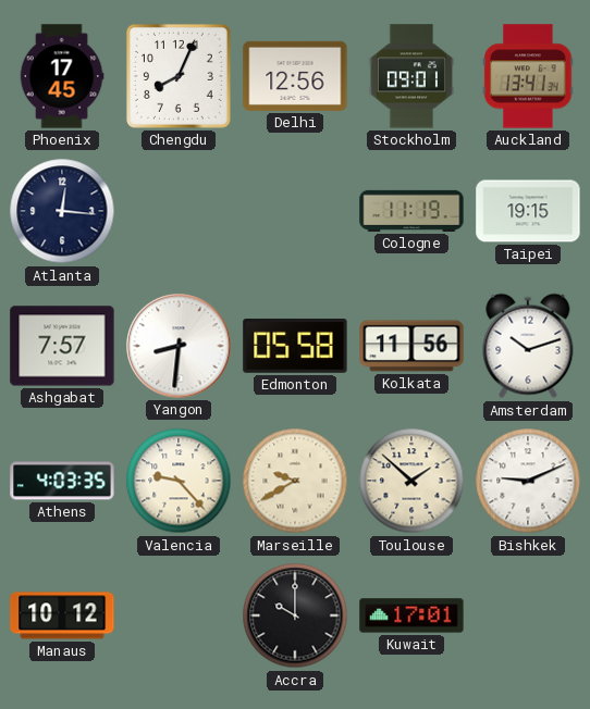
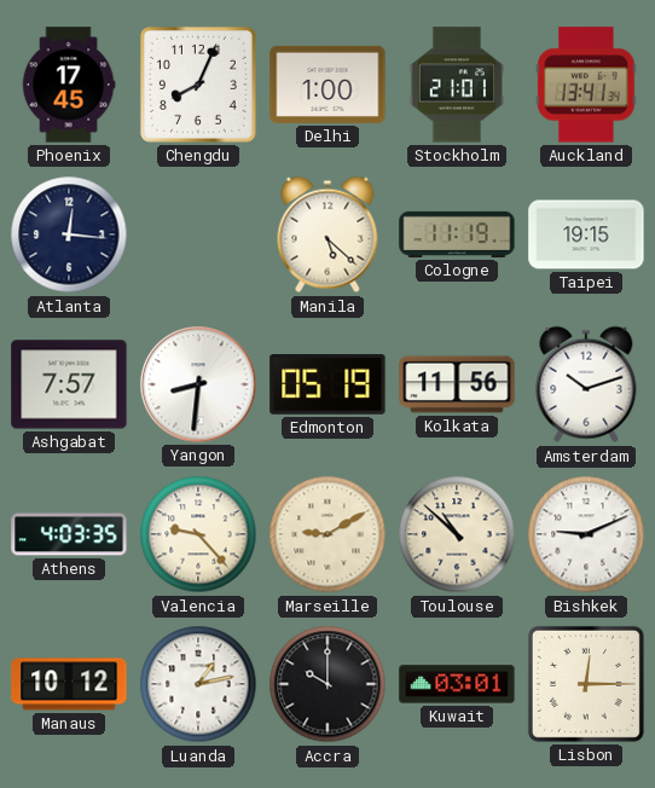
Delhi: 12:56 -> 1:00
Stockholm: 09:01 -> 21:01
Manila: none -> 5:22
Edmonton: 05:58 -> 05:19
Marseille: 9:40 -> 9:10
Toulouse: 1:52 -> 10:52
Luanda: none -> 1:13
Kuwait: 17:01 -> 03:01
Lisbon: none -> 12:15
